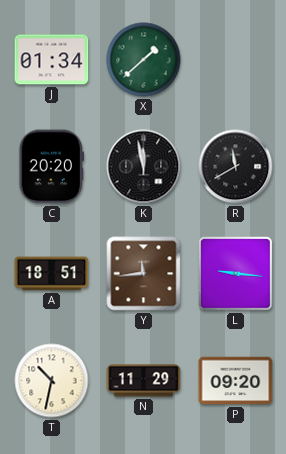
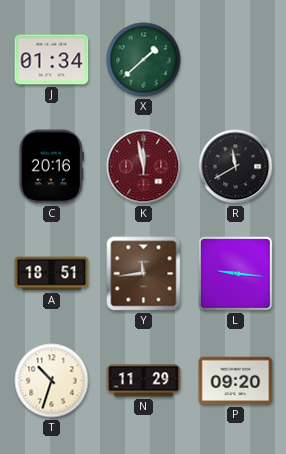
C: 20:20 -> 20:16
K dial: black -> burgundy
T: 10:32 -> 10:33
